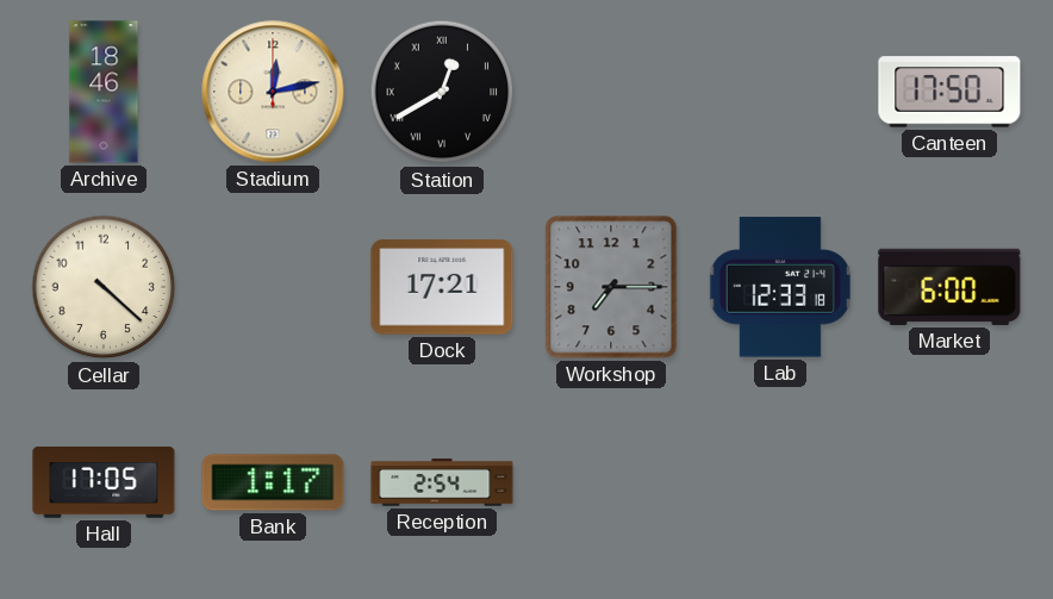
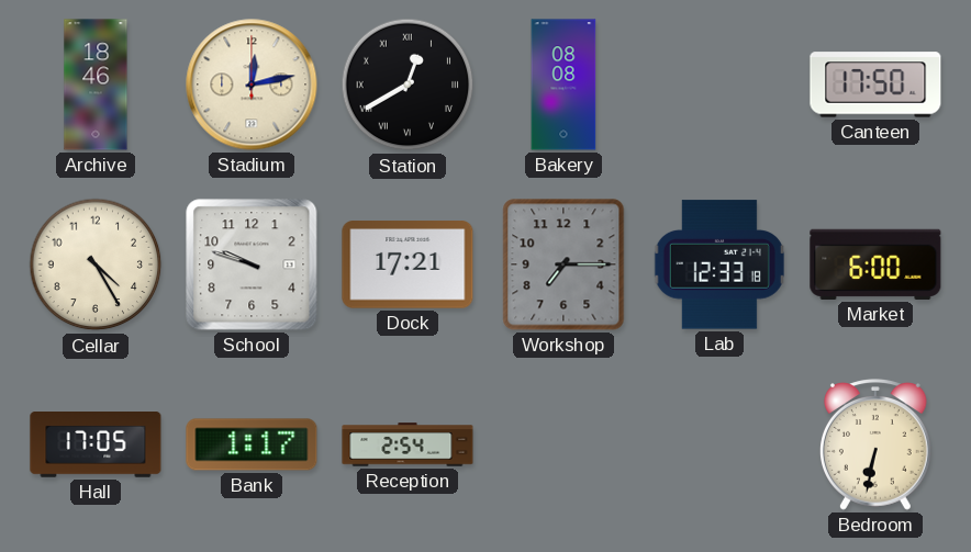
Bakery: none -> 08:08
Cellar: 4:22 -> 4:25
School: none -> 9:48
Bedroom: none -> 6:32
